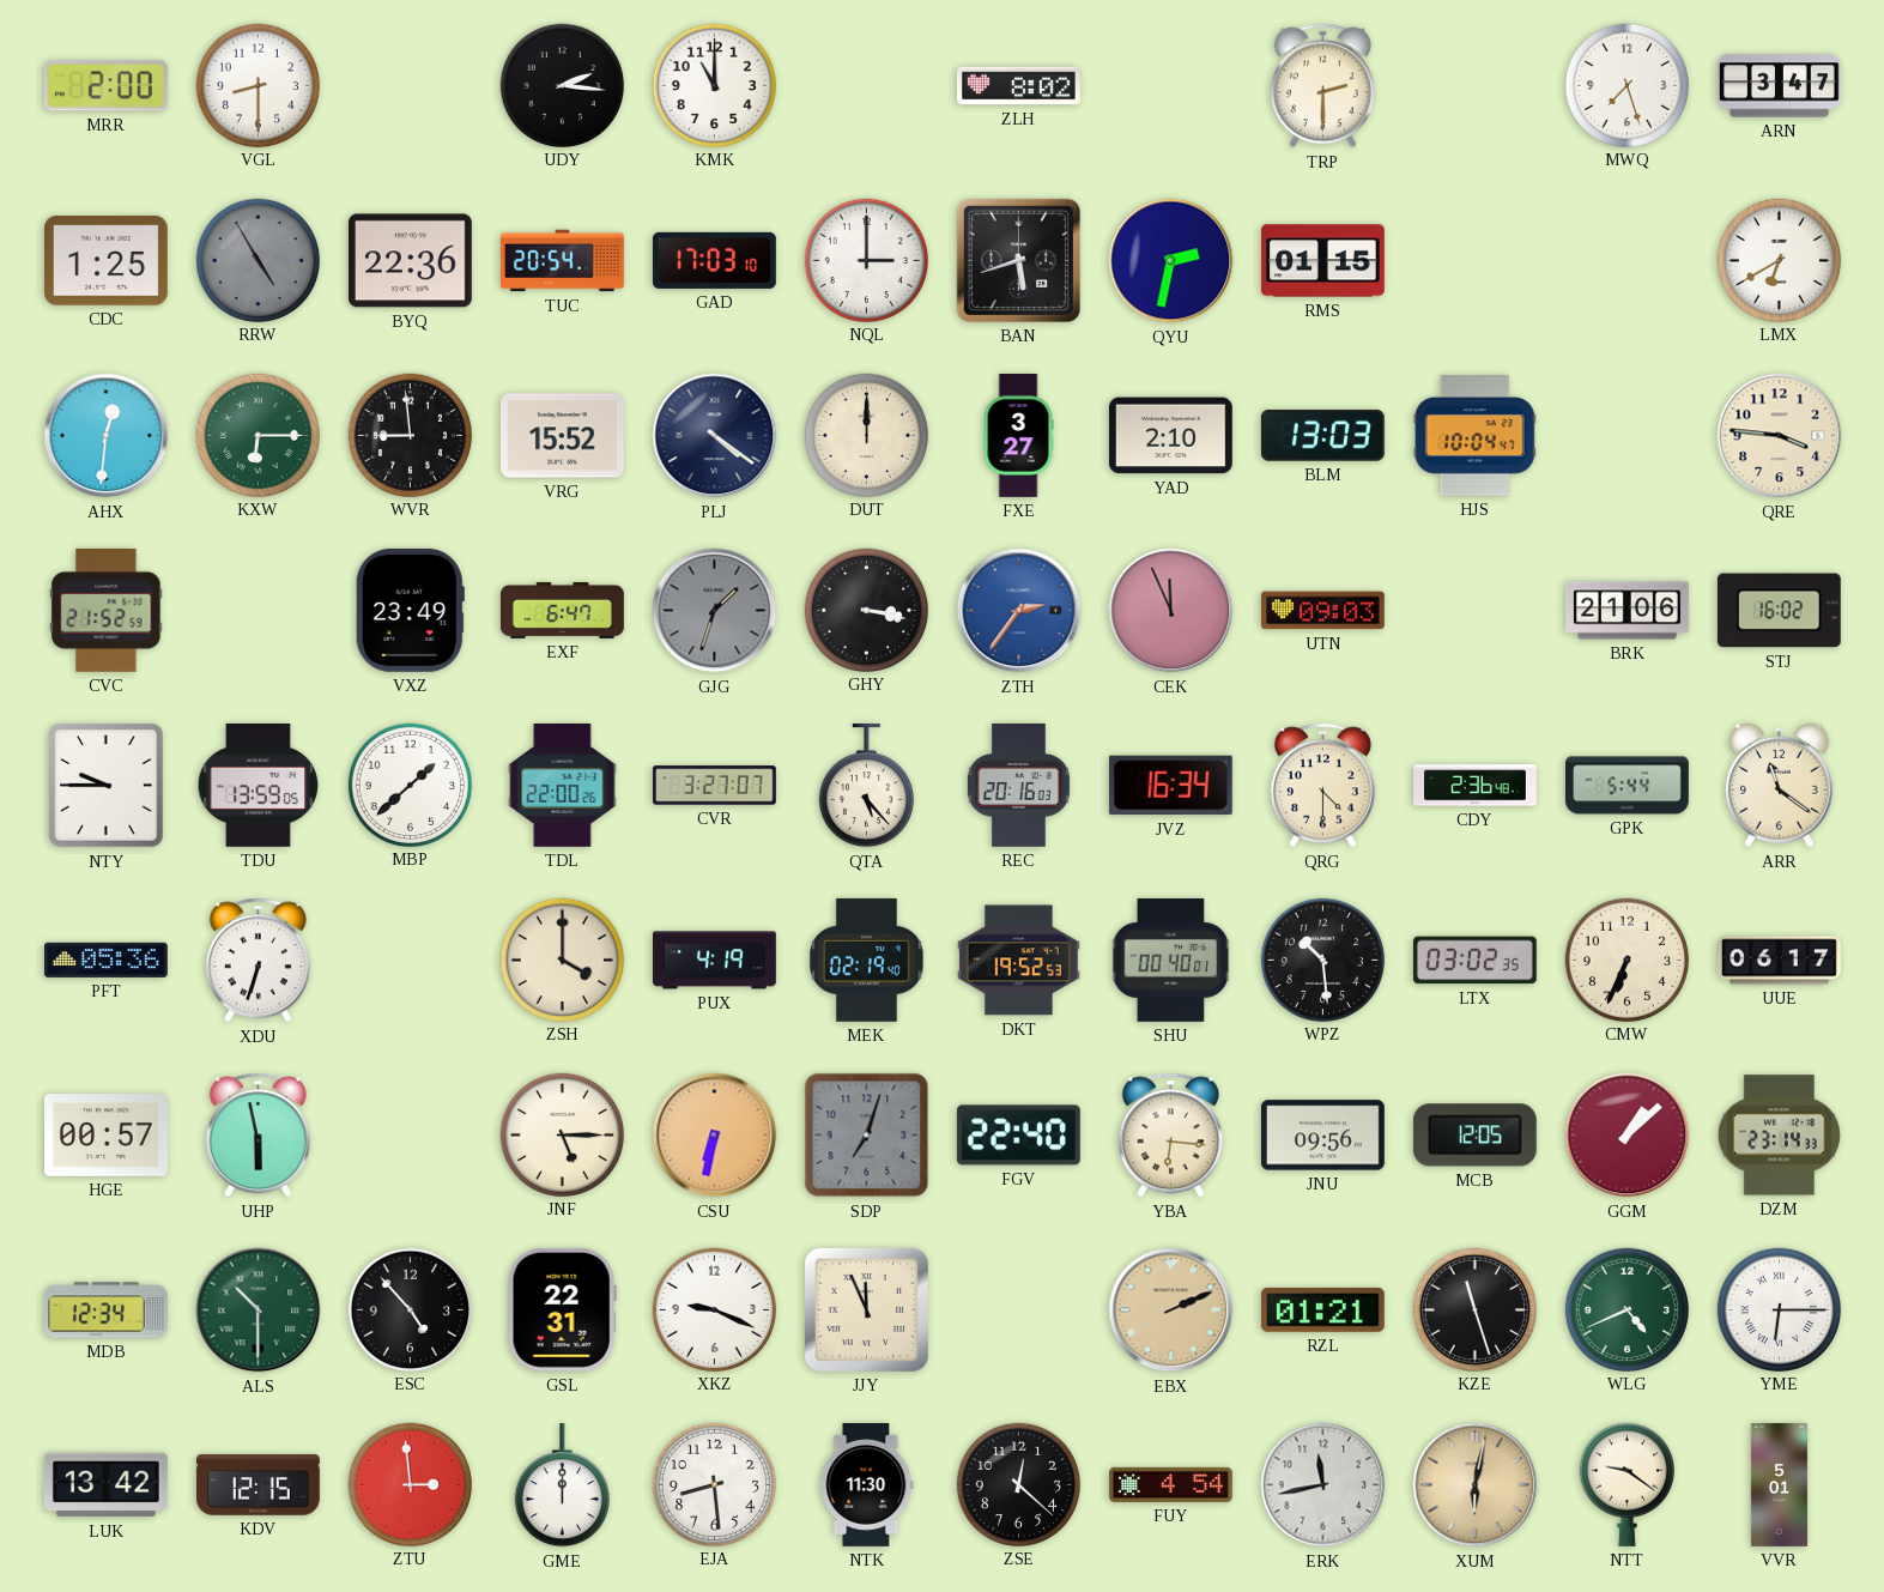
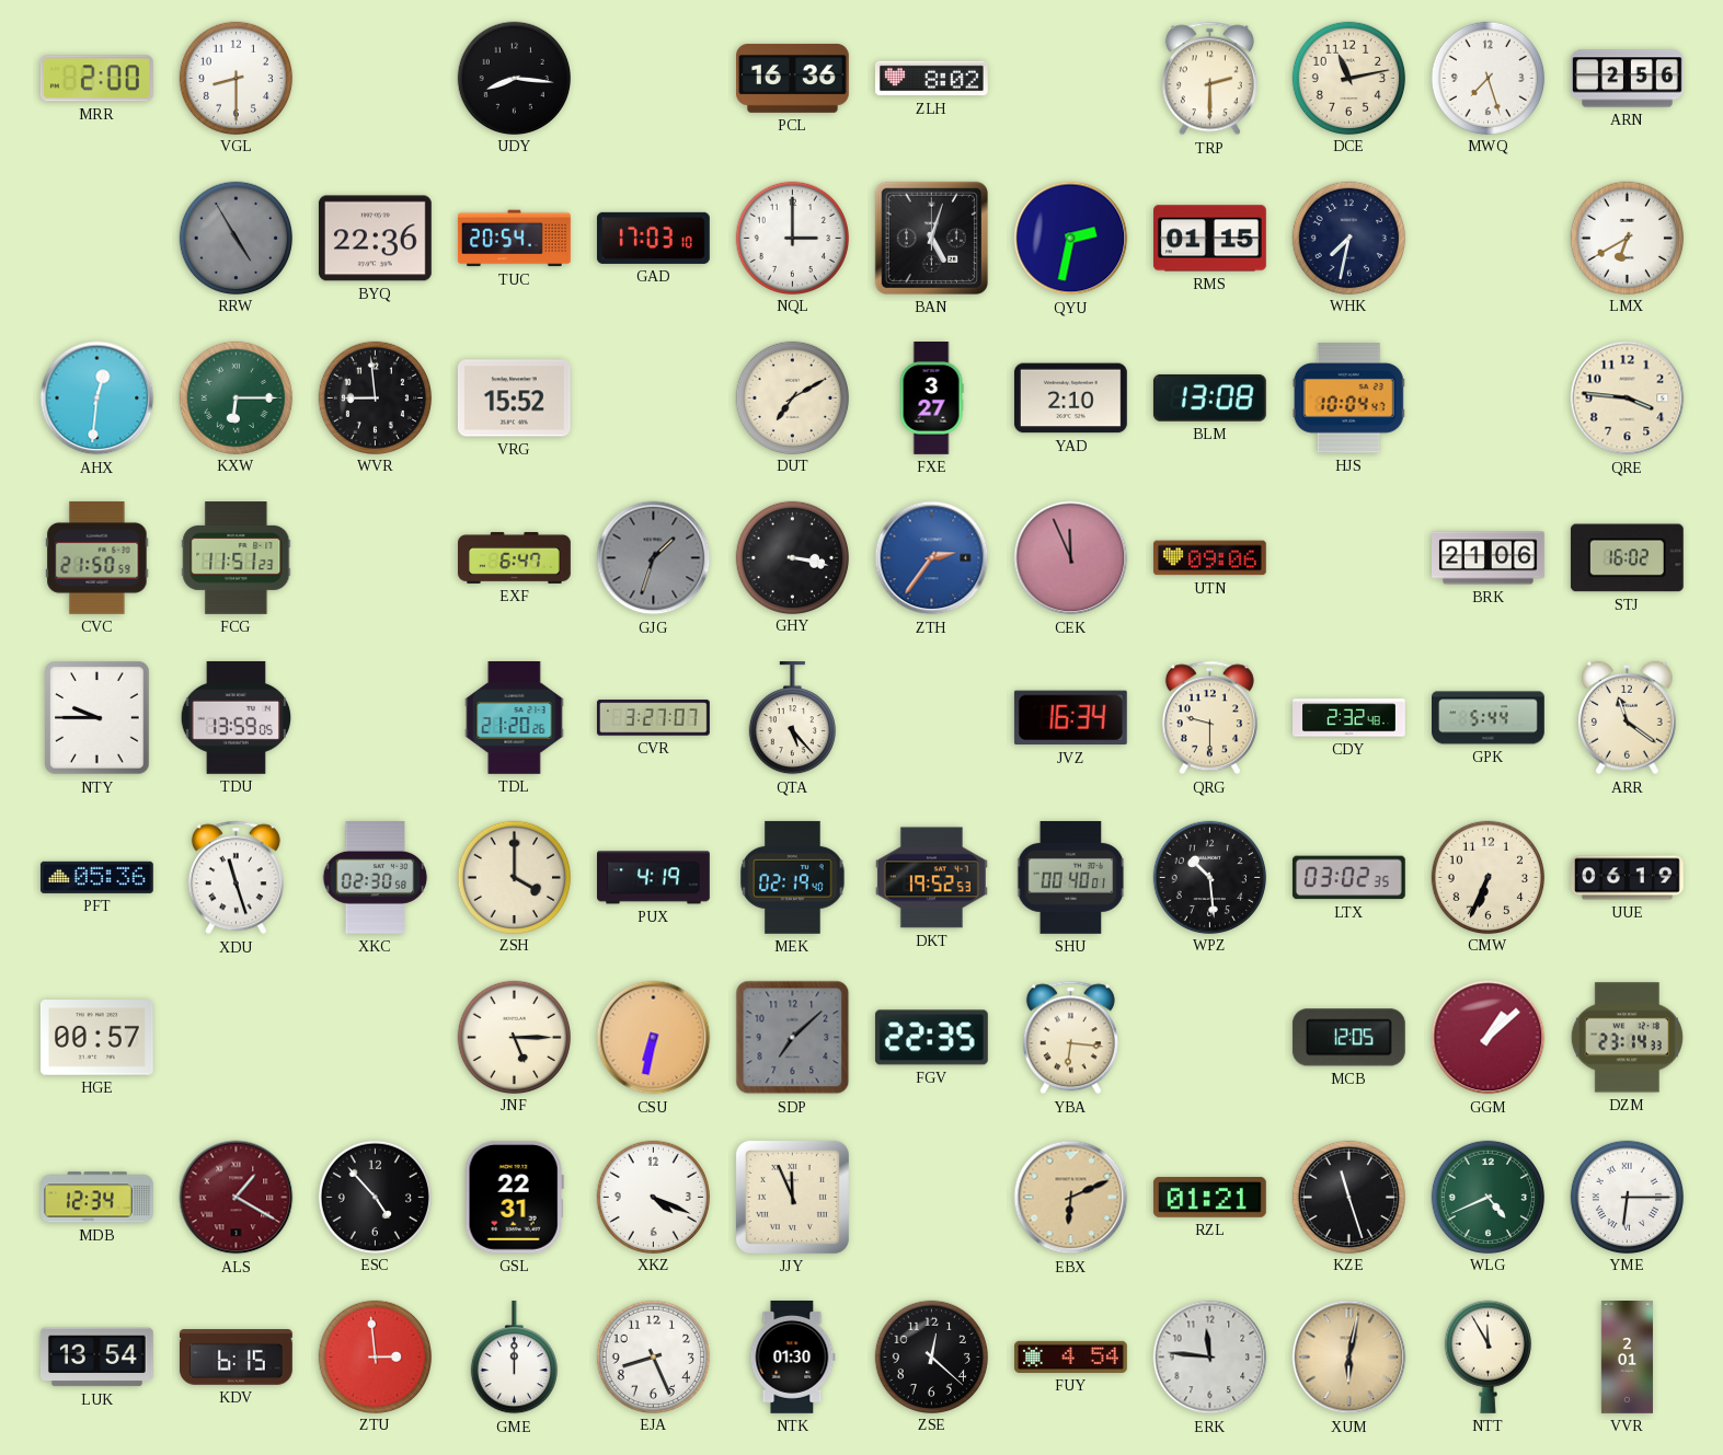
UDY: 2:16 -> 8:16
KMK: 11:00 -> none
PCL: none -> 16:36
DCE: none -> 11:13
ARN: 3:47 -> 2:56
CDC: 1:25 -> none
BAN: 5:42 -> 5:03
WHK: none -> 7:32
PLJ: 4:21 -> none
DUT: 12:00 -> 7:10
BLM: 13:03 -> 13:08
CVC: 21:52 -> 21:50
FCG: none -> 11:51
VXZ: 23:49 -> none
UTN: 09:03 -> 09:06
MBP: 1:38 -> none
TDL: 22:00 -> 21:20
REC: 20:16 -> none
QRG: 4:30 -> 9:30
CDY: 2:36 -> 2:32
XDU: 6:33 -> 11:27
XKC: none -> 02:30
UUE: 06:17 -> 06:19
UHP: 5:58 -> none
SDP: 7:03 -> 7:08
FGV: 22:40 -> 22:35
JNU: 09:56 -> none
ALS: 10:30 -> 1:20
ALS dial: green -> burgundy
XKZ: 9:19 -> 4:19
EBX: 2:11 -> 6:11
LUK: 13:42 -> 13:54
KDV: 12:15 -> 6:15
EJA: 8:29 -> 8:26
NTK: 11:30 -> 01:30
ERK: 11:43 -> 11:46
NTT: 9:21 -> 11:55
VVR: 5:01 -> 2:01
